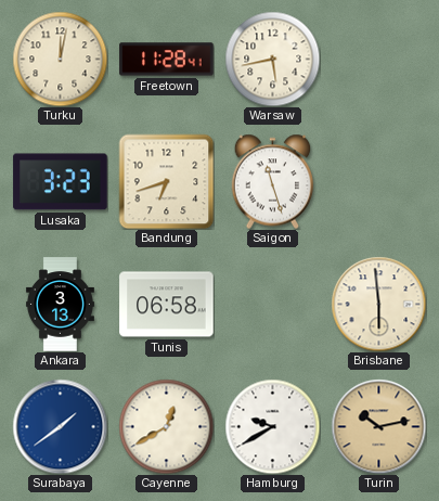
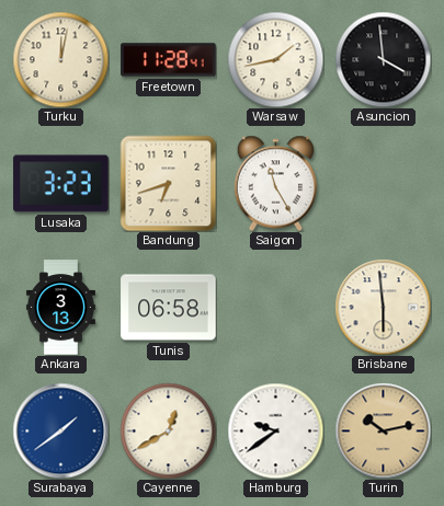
Warsaw: 5:43 -> 1:43
Asuncion: none -> 3:59
Saigon: 11:27 -> 11:25
Hamburg: 9:40 -> 9:39
